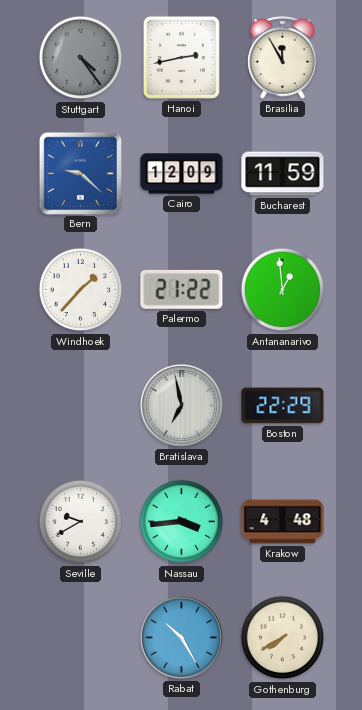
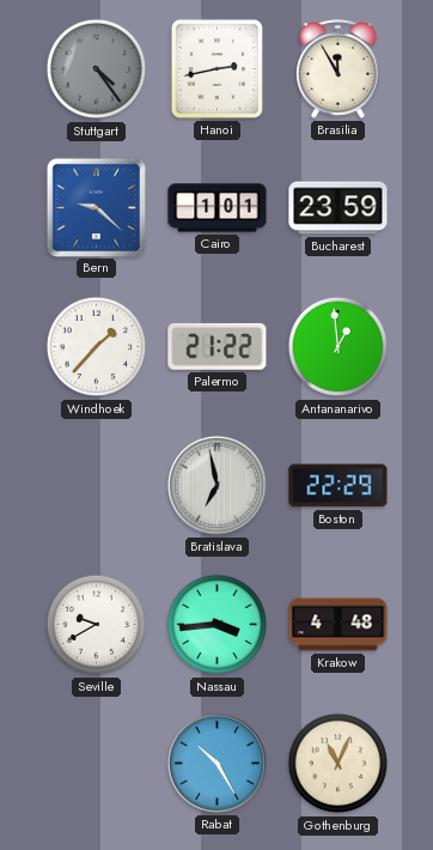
Cairo: 12:09 -> 1:01
Bucharest: 11:59 -> 23:59
Gothenburg: 7:40 -> 11:04
